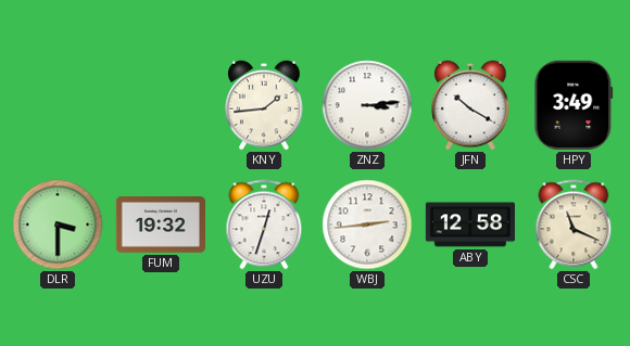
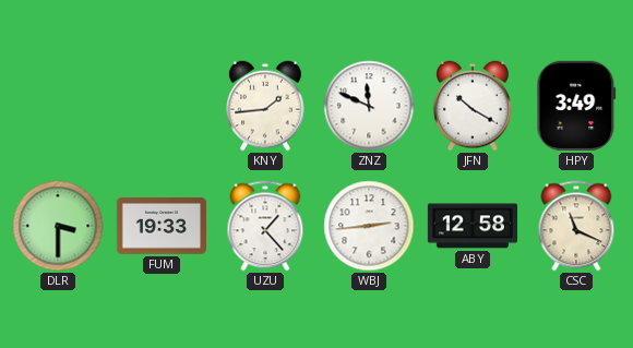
ZNZ: 3:14 -> 11:49
FUM: 19:32 -> 19:33
UZU: 12:33 -> 1:23
